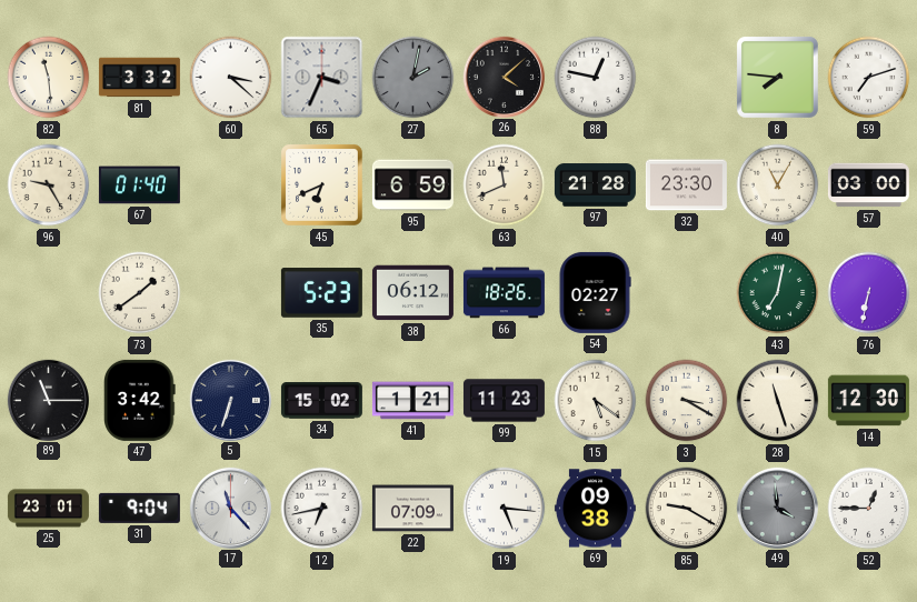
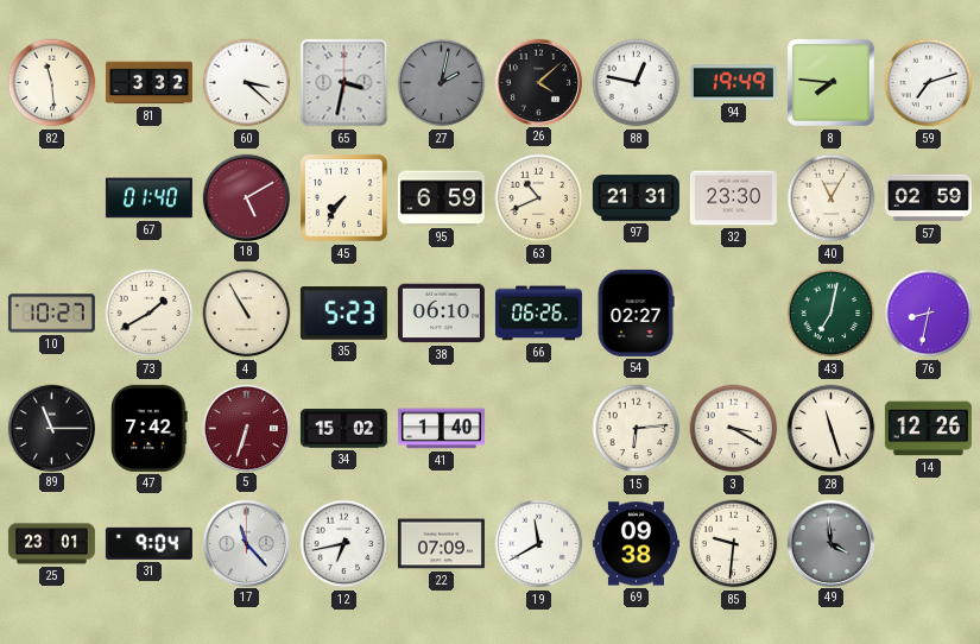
65: 3:34 -> 3:32
94: none -> 19:49
96: 9:25 -> none
18: none -> 5:10
45: 6:41 -> 7:36
63: 11:41 -> 10:41
97: 21:28 -> 21:31
57: 03:00 -> 02:59
10: none -> 10:27
73: 1:39 -> 1:40
4: none -> 10:55
38: 06:12 -> 06:10
66: 18:26 -> 06:26
76: 6:32 -> 8:32
47: 3:42 -> 7:42
5 dial: navy -> burgundy
41: 1:21 -> 1:40
99: 11:23 -> none
15: 5:21 -> 6:14
14: 12:30 -> 12:26
19: 5:16 -> 11:40
85: 9:20 -> 9:31
52: 12:45 -> none
